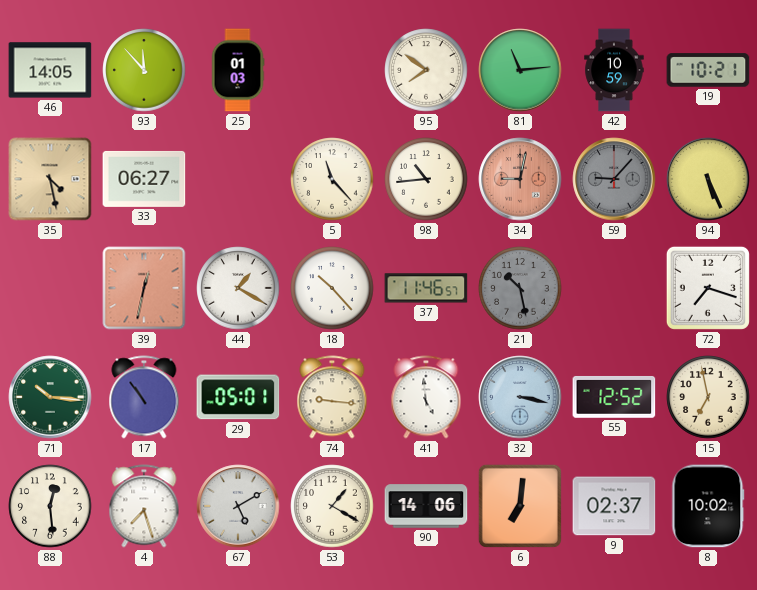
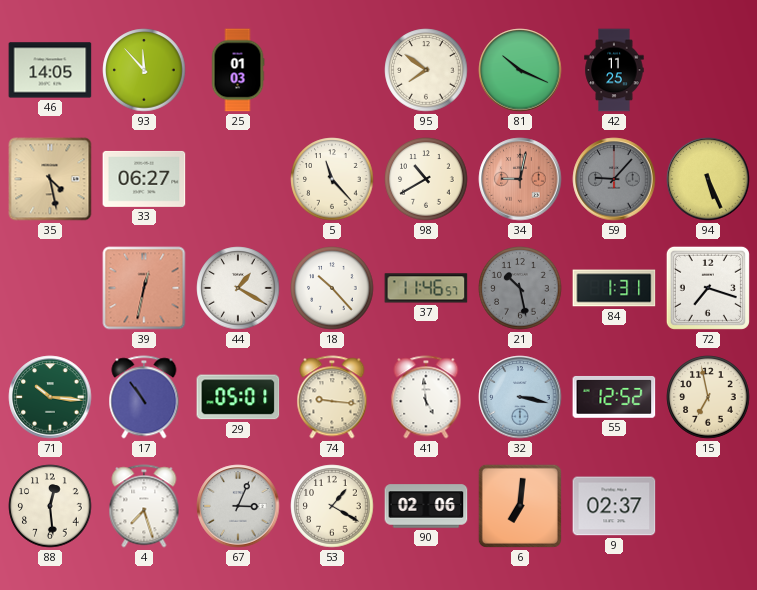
81: 11:14 -> 10:19
42: 10:59 -> 11:25
19: 10:21 -> none
98: 10:44 -> 10:40
84: none -> 1:31
67: 5:10 -> 3:04
90: 14:06 -> 02:06
8: 10:02 -> none
